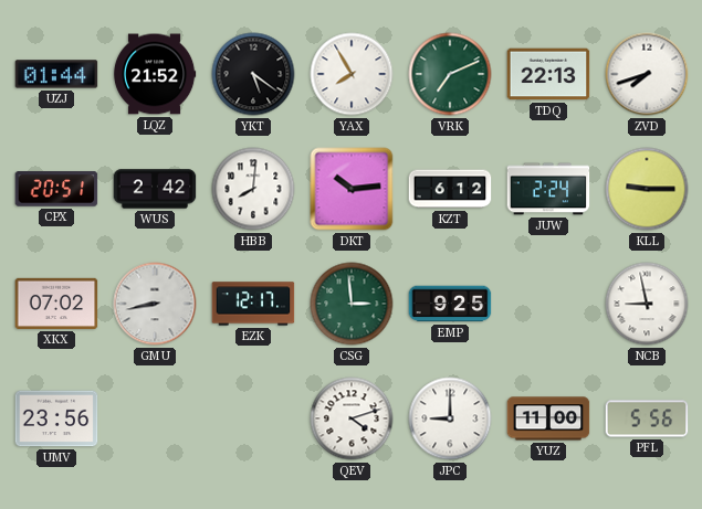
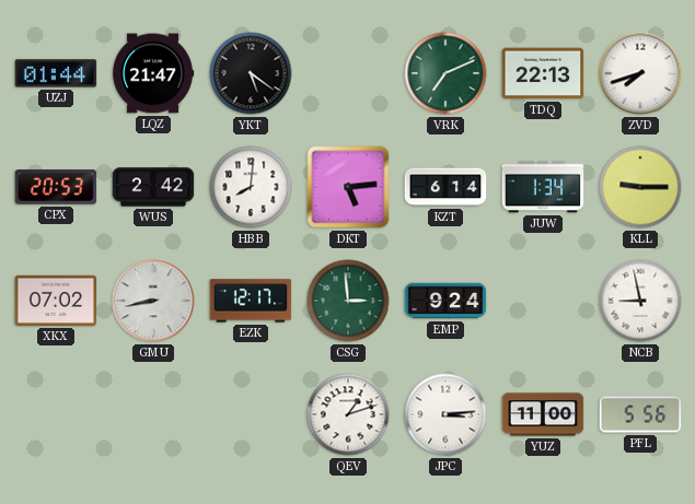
LQZ: 21:52 -> 21:47
YAX: 7:55 -> none
CPX: 20:51 -> 20:53
DKT: 10:14 -> 5:14
KZT: 6:12 -> 6:14
JUW: 2:24 -> 1:34
EMP: 9:25 -> 9:24
UMV: 23:56 -> none
QEV: 4:12 -> 1:12
JPC: 9:00 -> 3:14
